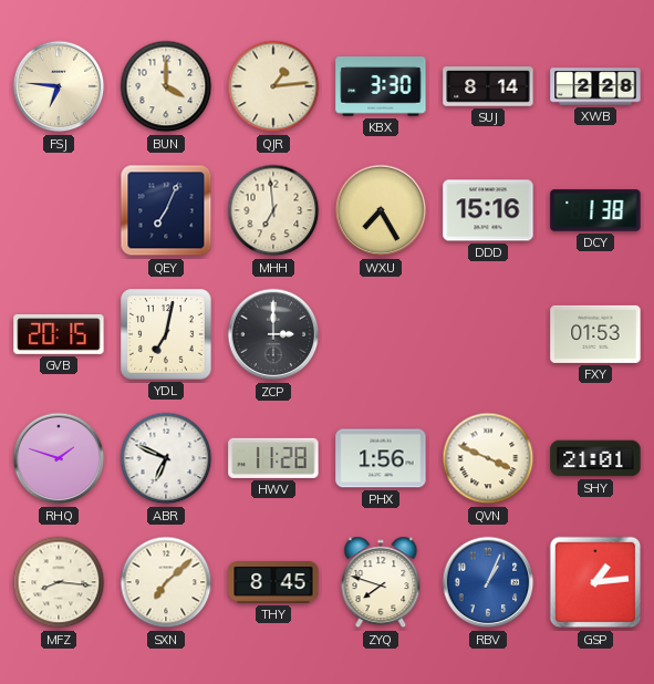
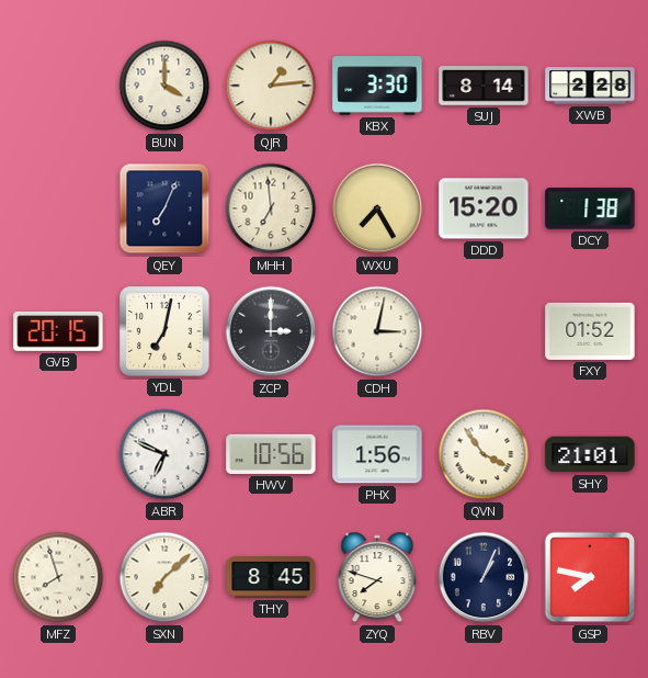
FSJ: 6:46 -> none
DDD: 15:16 -> 15:20
CDH: none -> 3:02
FXY: 01:53 -> 01:52
RHQ: 1:48 -> none
HWV: 11:28 -> 10:56
QVN: 3:49 -> 3:54
MFZ: 8:16 -> 7:57
RBV dial: blue -> navy
GSP: 1:14 -> 7:47
